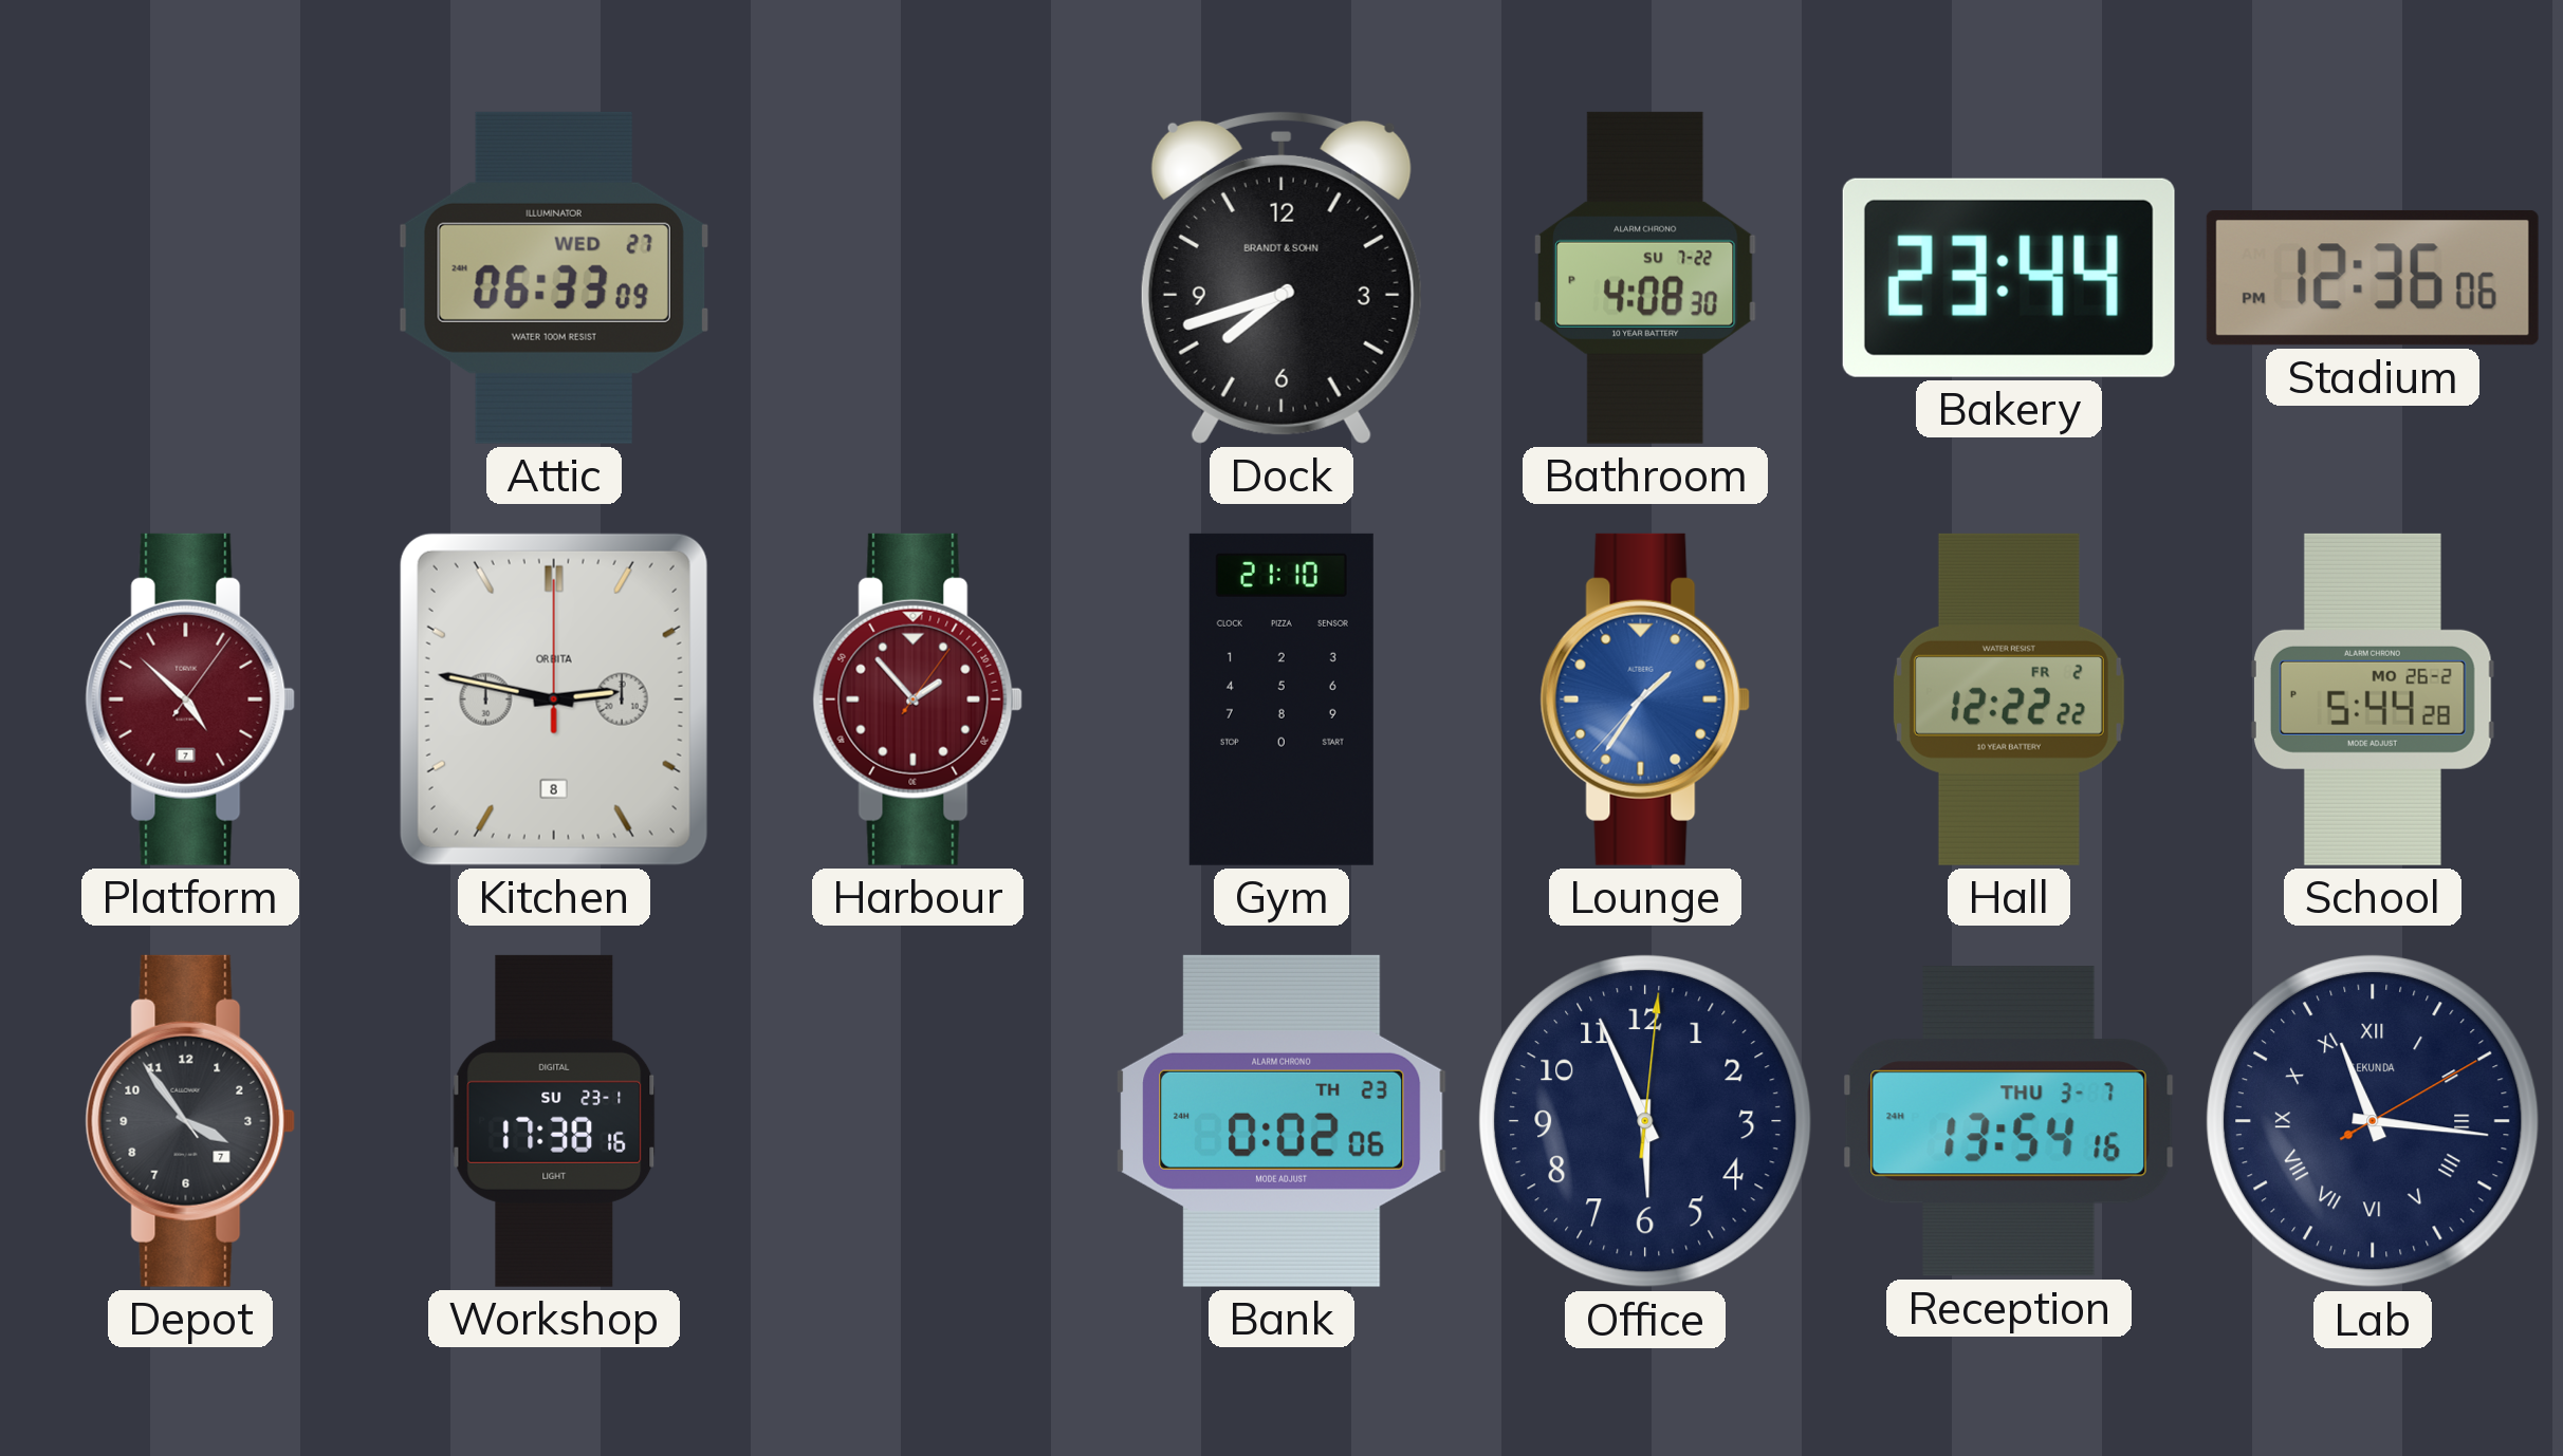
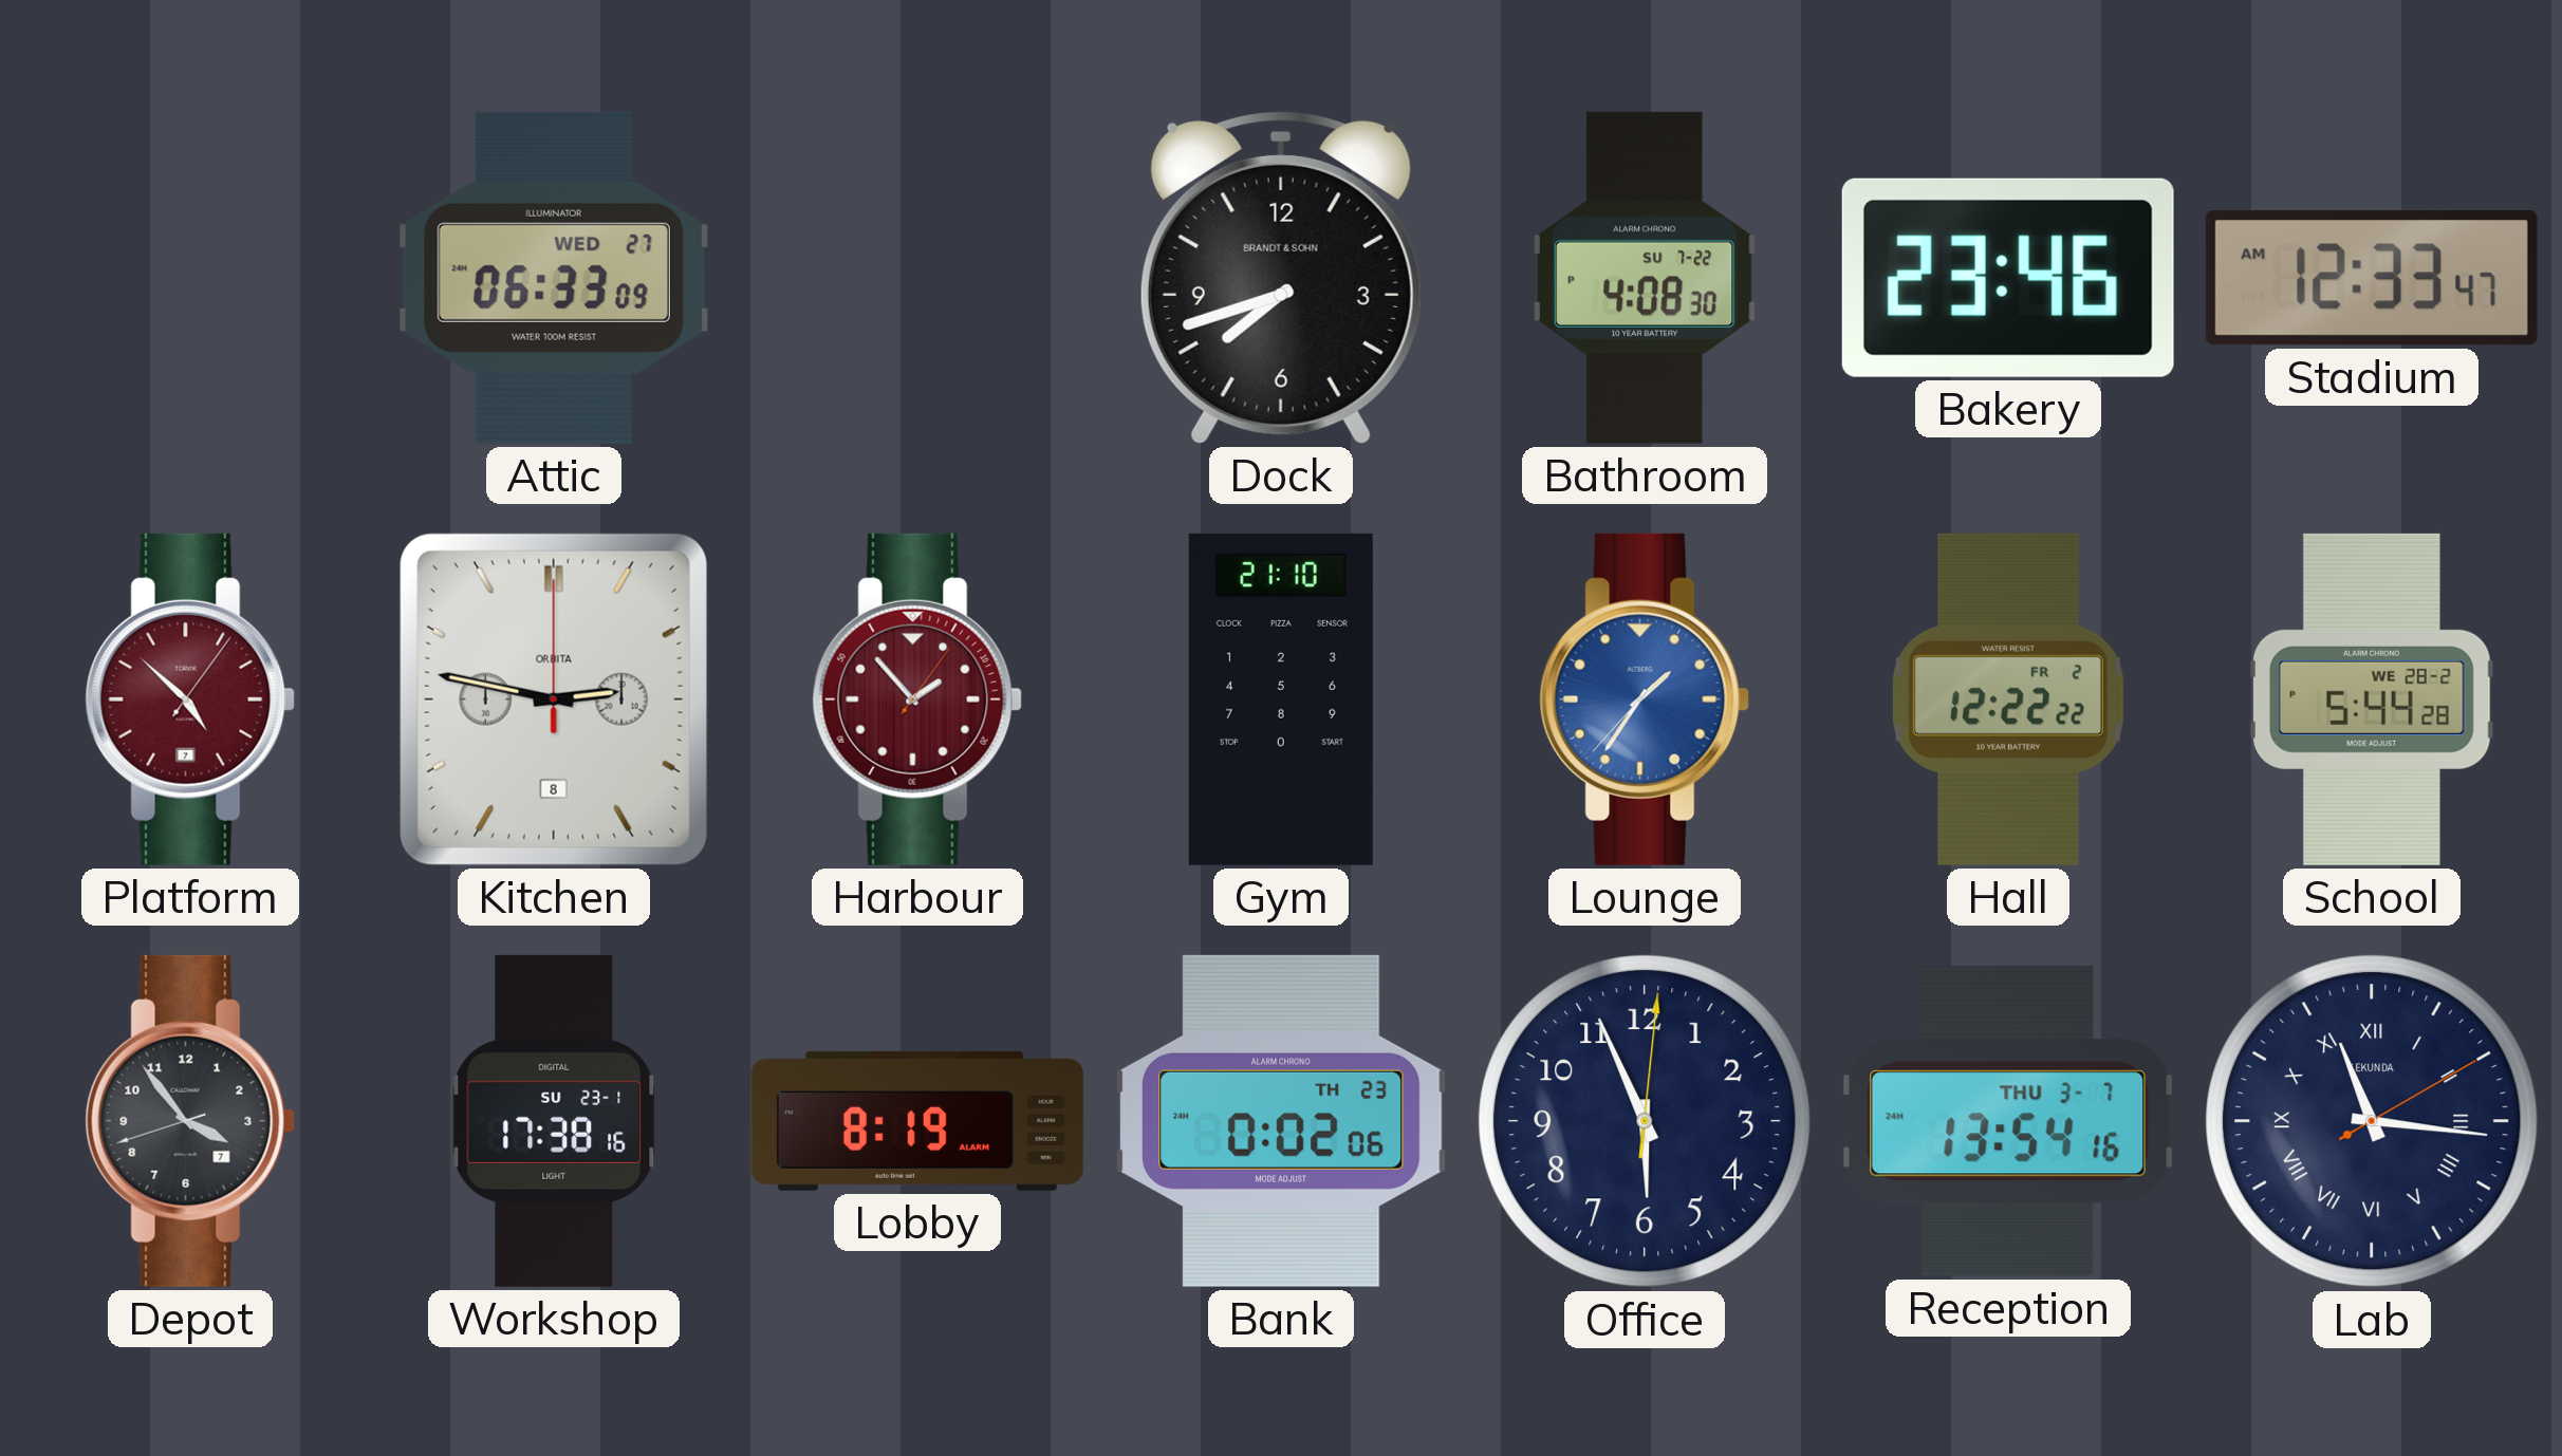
Bakery: 23:44 -> 23:46
Stadium: 12:36 -> 12:33
School date: MO 26-2 -> WE 28-2
Depot: 3:53:54 -> 3:53:42
Lobby: none -> 8:19
